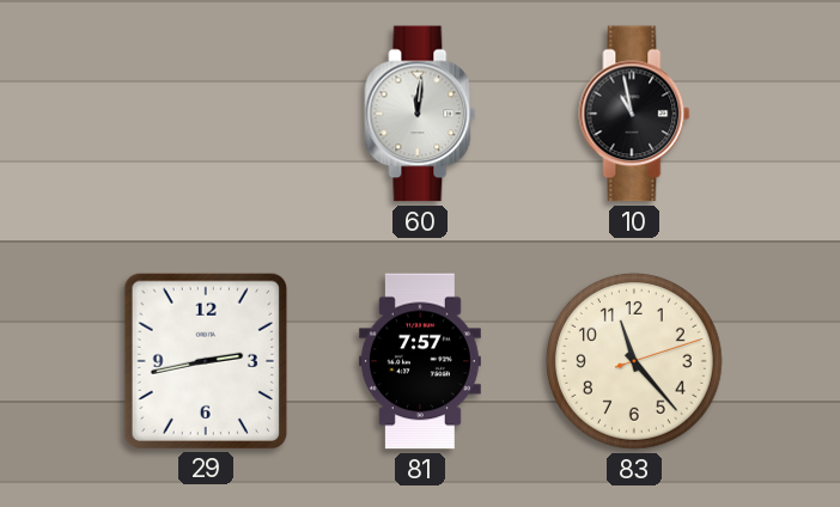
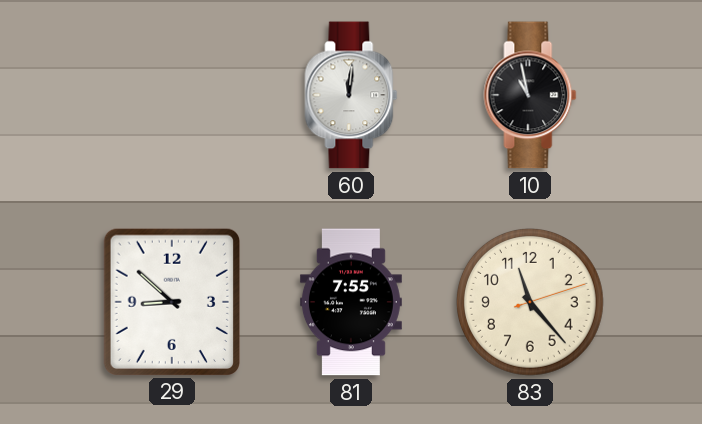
29: 2:43 -> 8:52
81: 7:57 -> 7:55
